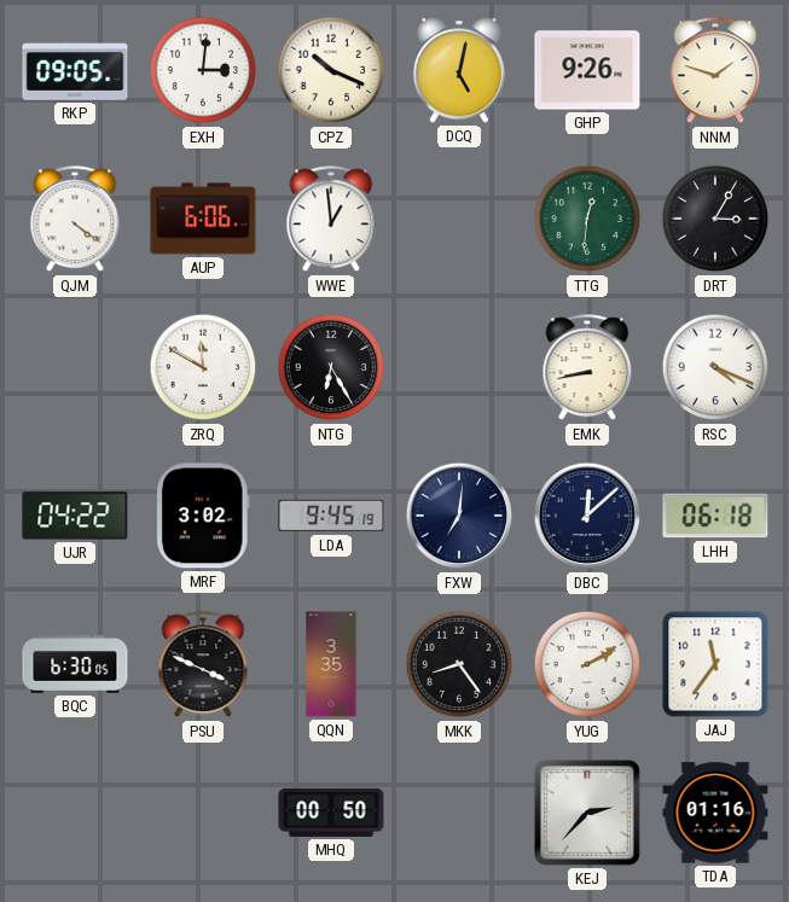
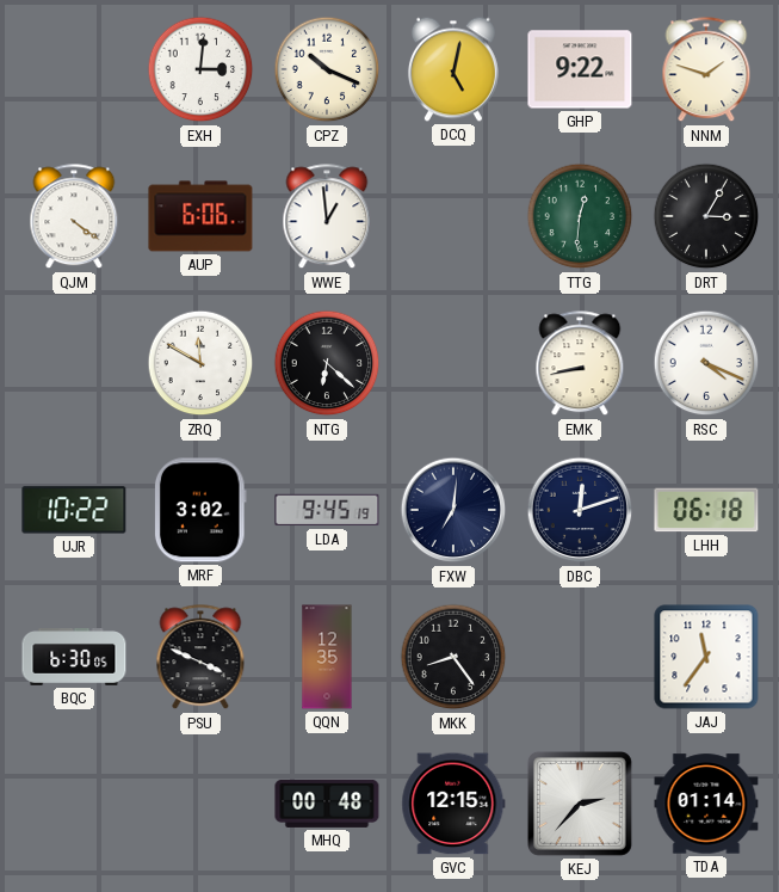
RKP: 09:05 -> none
GHP: 9:26 -> 9:22
NTG: 6:25 -> 6:22
UJR: 04:22 -> 10:22
DBC: 12:08 -> 12:12
QQN: 3:35 -> 12:35
YUG: 2:10 -> none
MHQ: 00:50 -> 00:48
GVC: none -> 12:15
TDA: 01:16 -> 01:14
